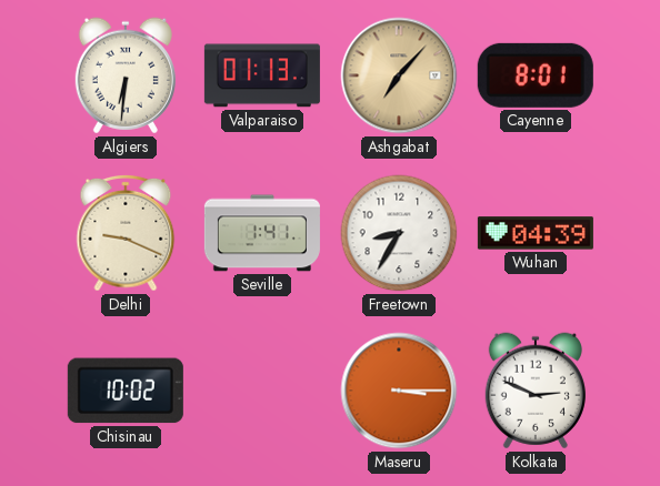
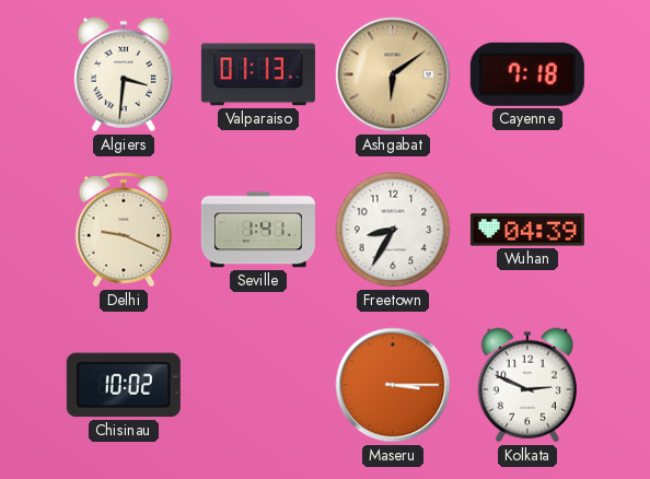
Algiers: 6:31 -> 3:31
Ashgabat: 7:07 -> 6:09
Cayenne: 8:01 -> 7:18
